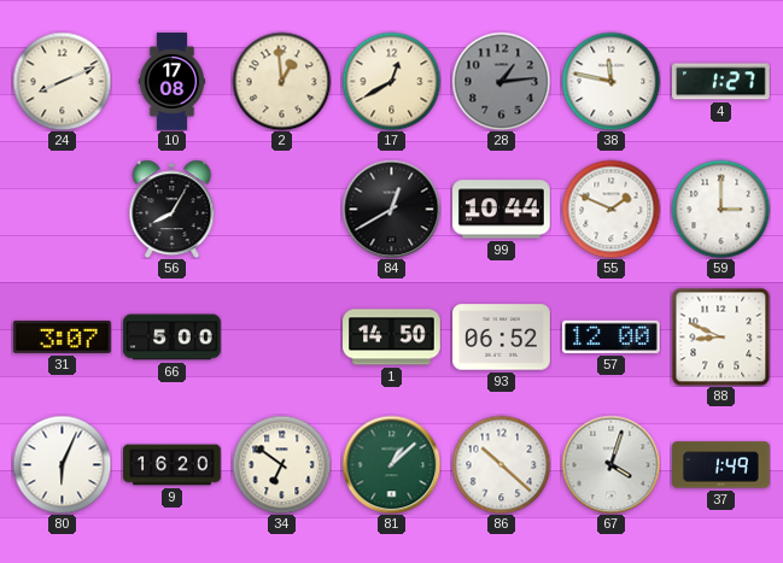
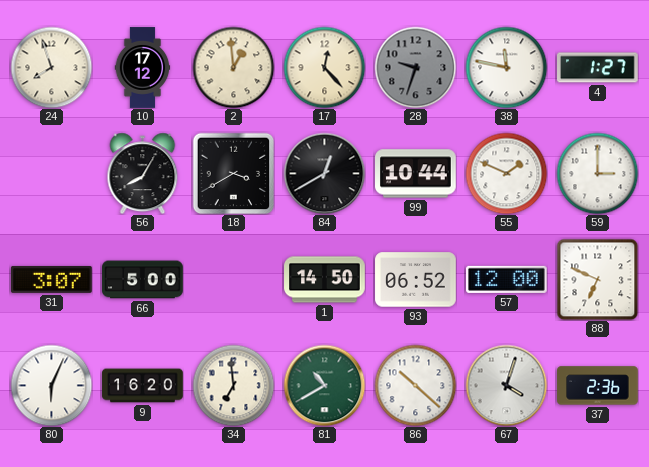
24: 8:11 -> 7:57
10: 17:08 -> 17:12
17: 12:40 -> 12:23
28: 1:14 -> 9:33
18: none -> 3:40
88: 8:49 -> 6:49
34: 6:51 -> 6:59
81: 1:08 -> 10:40
37: 1:49 -> 2:36
